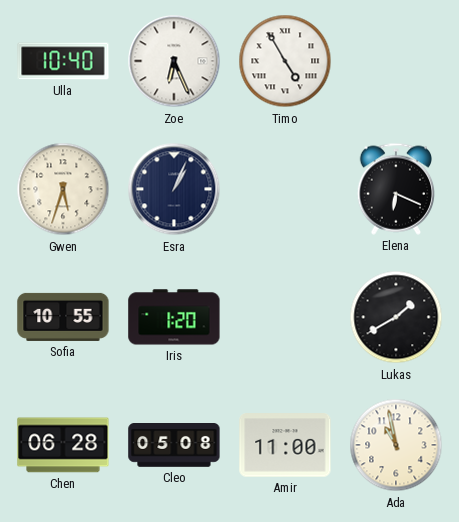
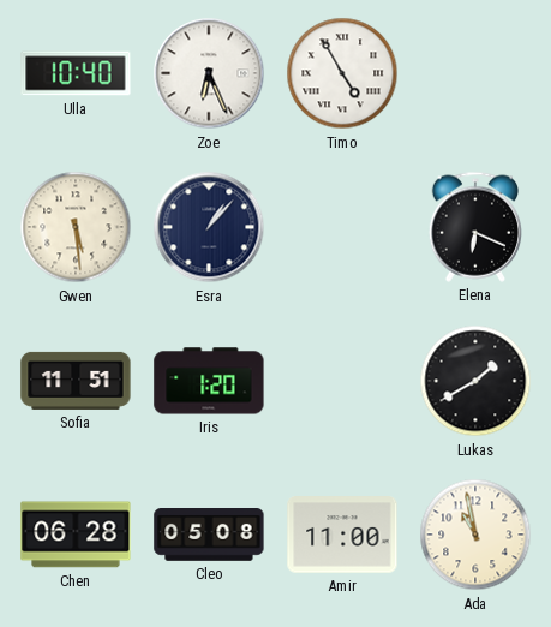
Gwen: 5:33 -> 5:29
Esra: 1:04 -> 1:07
Sofia: 10:55 -> 11:51
